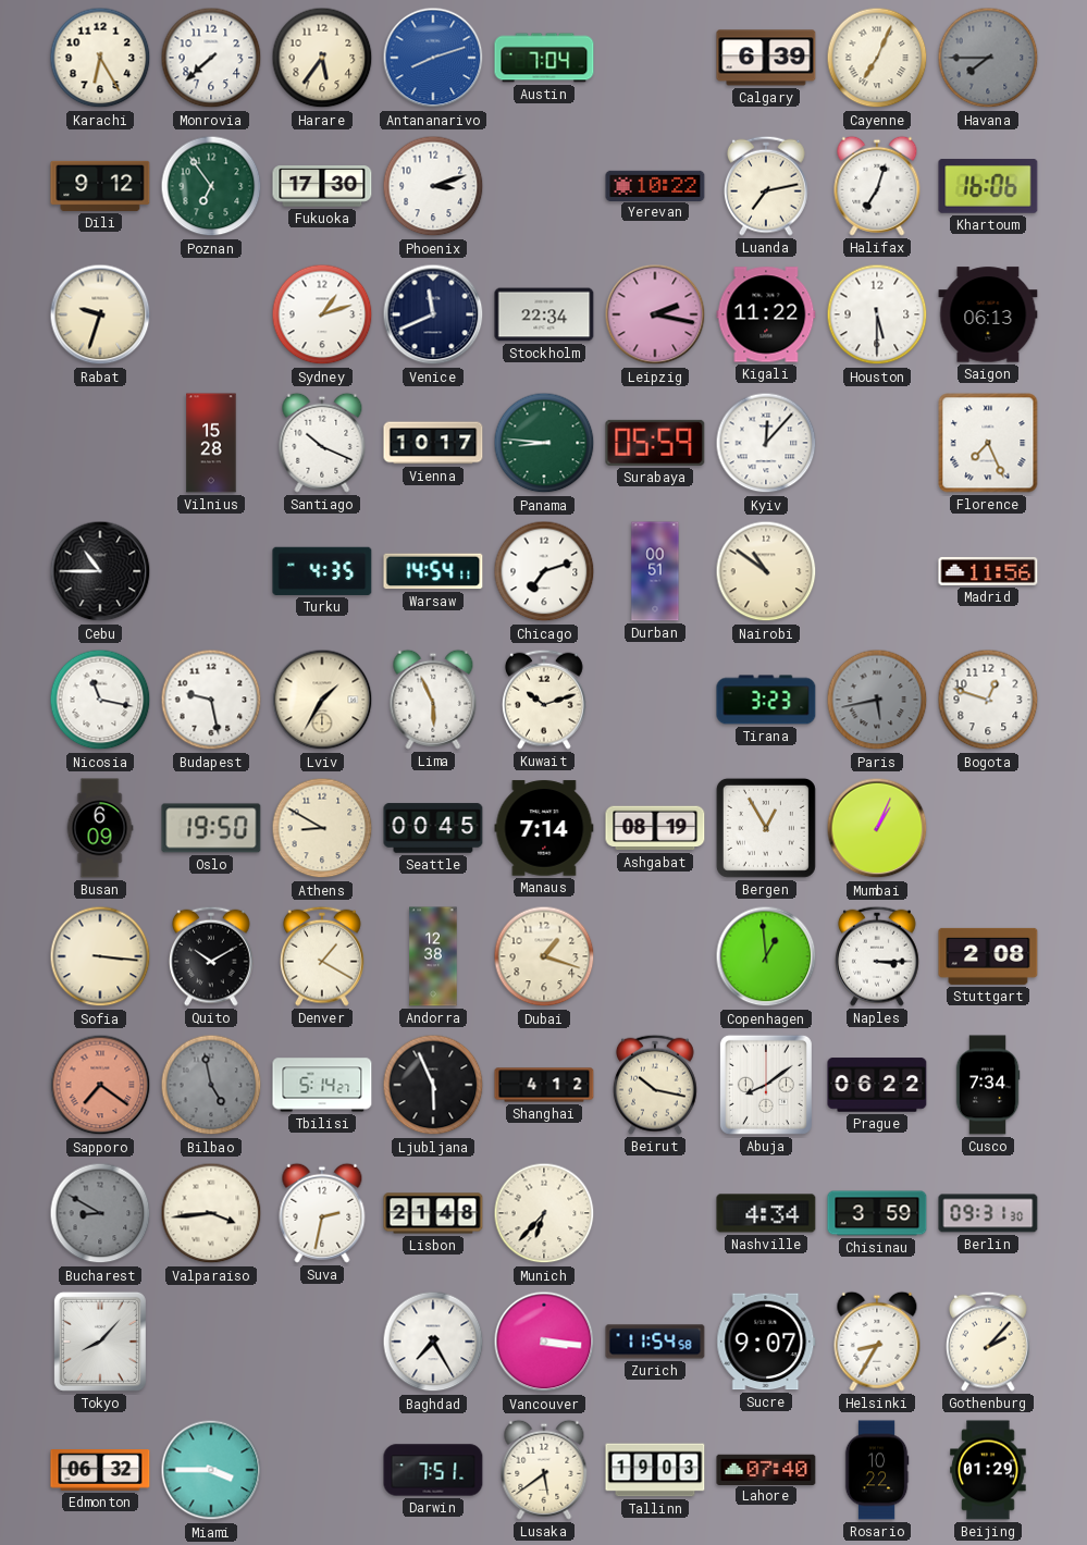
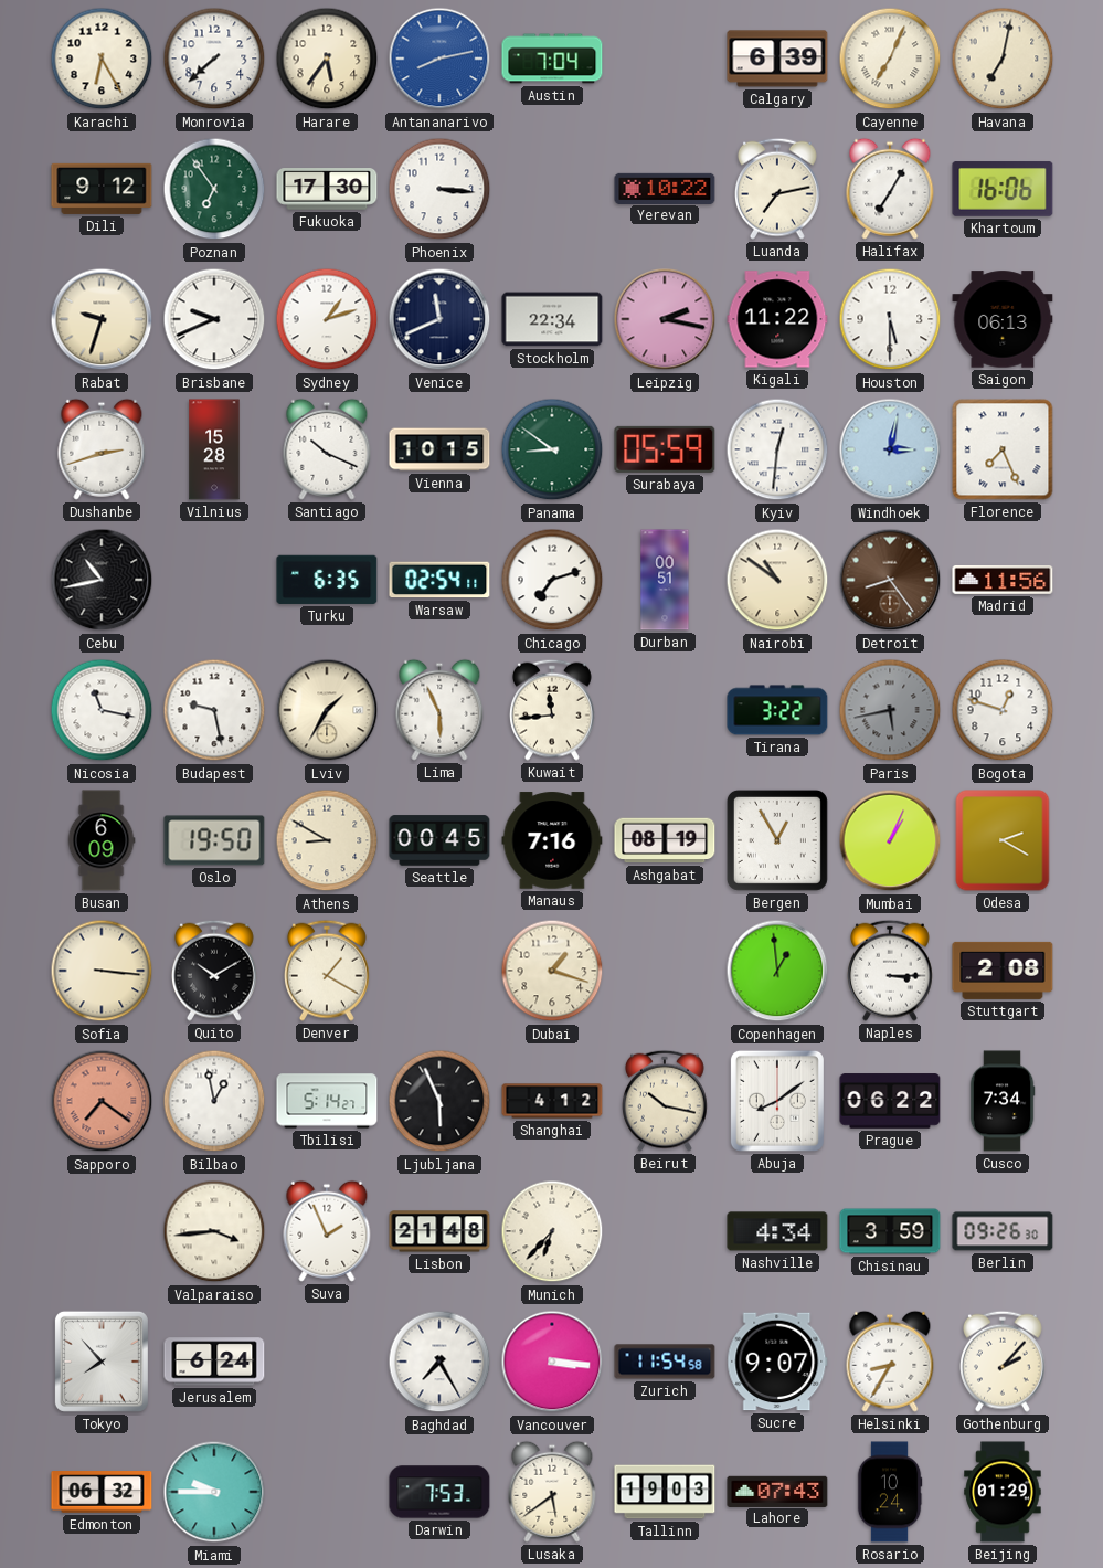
Antananarivo: 8:12 -> 8:13
Havana: 7:45 -> 7:02
Havana dial: grey -> cream
Phoenix: 3:12 -> 3:16
Halifax: 7:03 -> 7:05
Brisbane: none -> 9:41
Dushanbe: none -> 2:42
Vienna: 10:17 -> 10:15
Panama: 8:46 -> 8:51
Kyiv: 12:07 -> 12:31
Windhoek: none -> 3:02
Cebu: 10:45 -> 10:43
Turku: 4:35 -> 6:35
Warsaw: 14:54 -> 02:54
Detroit: none -> 8:24
Kuwait: 10:12 -> 11:44
Tirana: 3:23 -> 3:22
Manaus: 7:14 -> 7:16
Odesa: none -> 2:20
Andorra: 12:38 -> none
Bilbao: 4:58 -> 12:58
Bilbao dial: grey -> white
Bucharest: 8:50 -> none
Suva: 2:32 -> 1:56
Berlin: 09:31 -> 09:26
Tokyo: 8:07 -> 7:53
Jerusalem: none -> 6:24
Miami: 3:45 -> 9:45
Darwin: 7:51 -> 7:53
Lahore: 07:40 -> 07:43
Rosario: 10:22 -> 10:24
